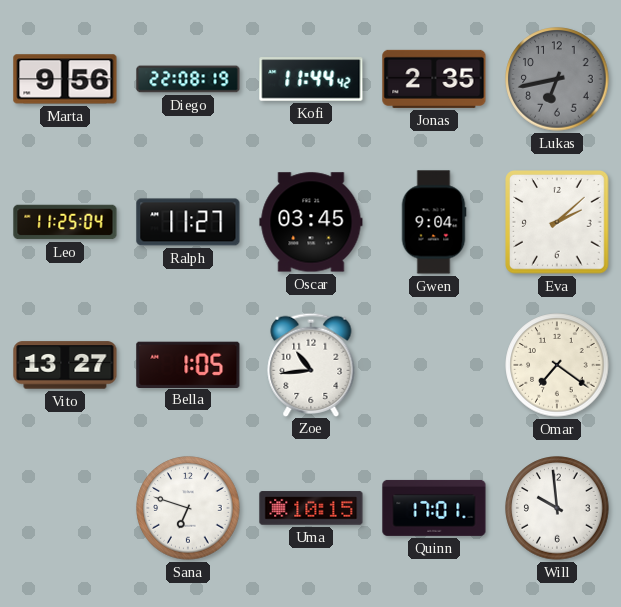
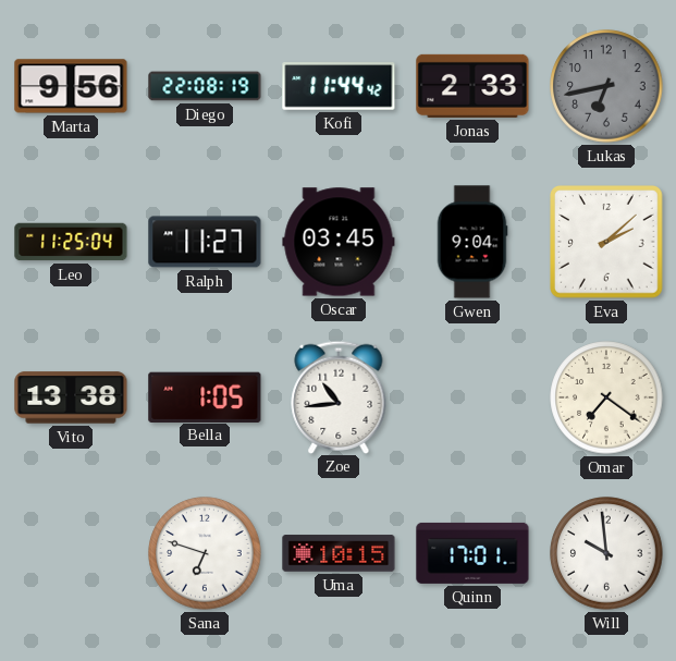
Jonas: 2:35 -> 2:33
Vito: 13:27 -> 13:38
